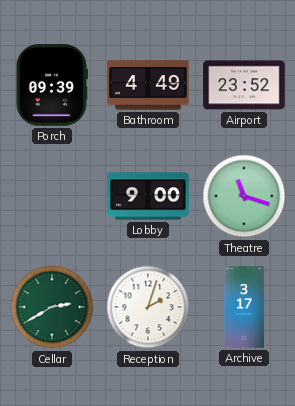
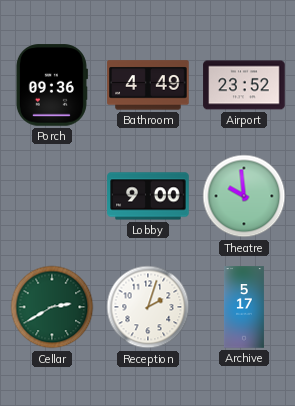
Porch: 09:39 -> 09:36
Theatre: 11:18 -> 9:59
Archive: 3:17 -> 5:17
